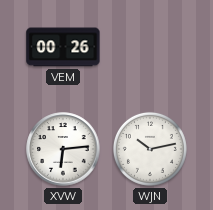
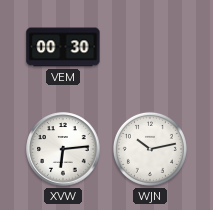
VEM: 00:26 -> 00:30
